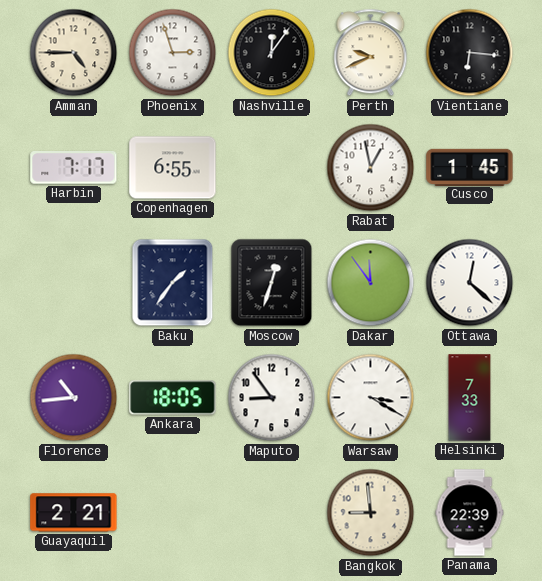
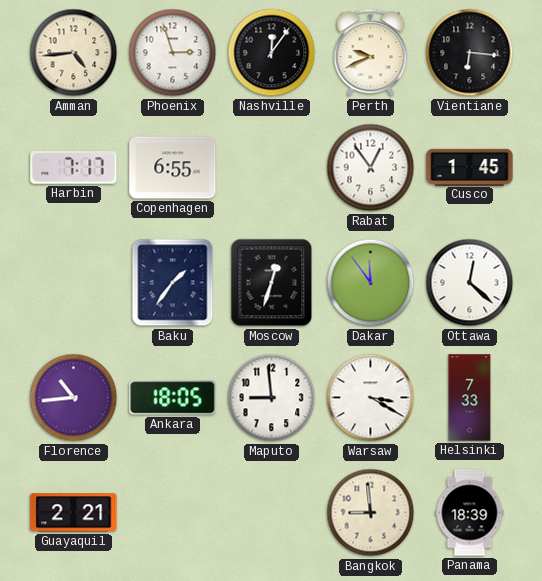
Amman: 4:45 -> 4:44
Rabat: 12:58 -> 12:54
Maputo: 8:54 -> 8:59
Panama: 22:39 -> 18:39
